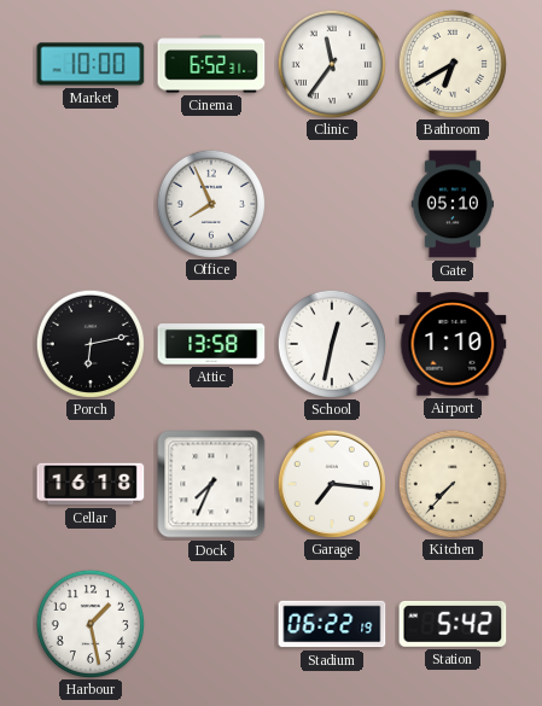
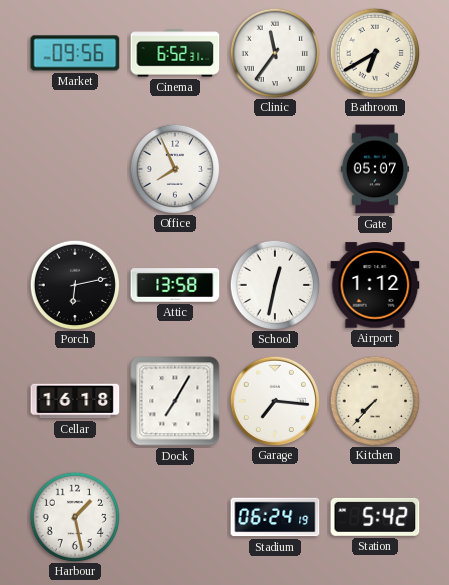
Market: 10:00 -> 09:56
Gate: 05:10 -> 05:07
Airport: 1:10 -> 1:12
Dock: 7:34 -> 7:05
Stadium: 06:22 -> 06:24
